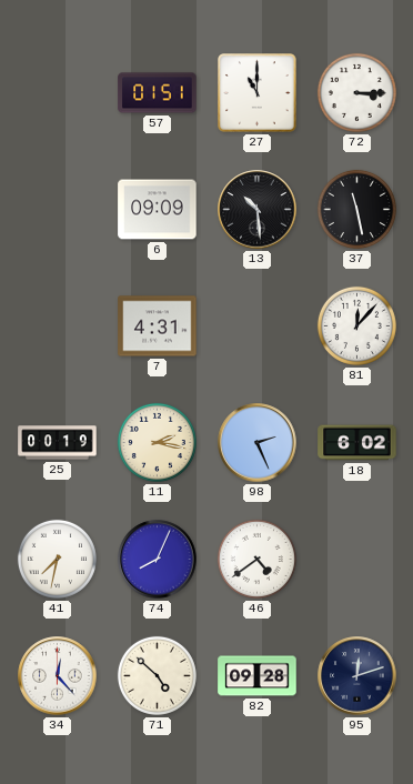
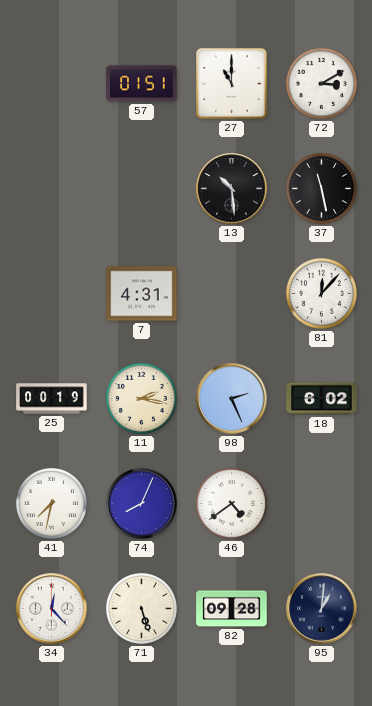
72: 3:15 -> 3:10
6: 09:09 -> none
71: 4:52 -> 5:27
95: 12:12 -> 1:01
